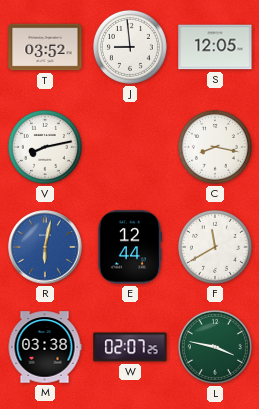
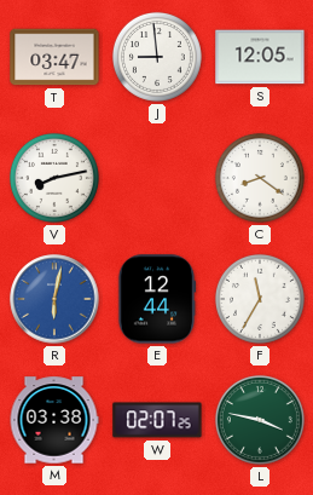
T: 03:52 -> 03:47
C: 8:17 -> 8:21
F: 11:40 -> 11:35
